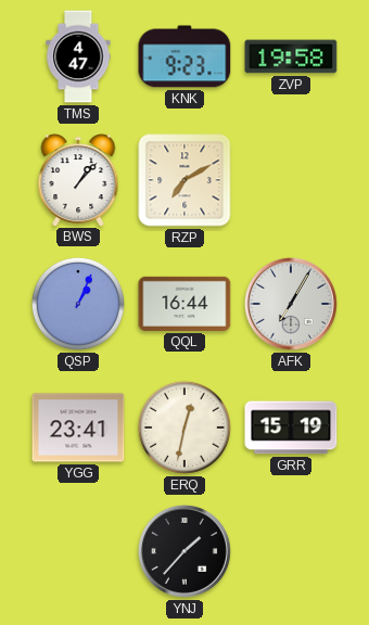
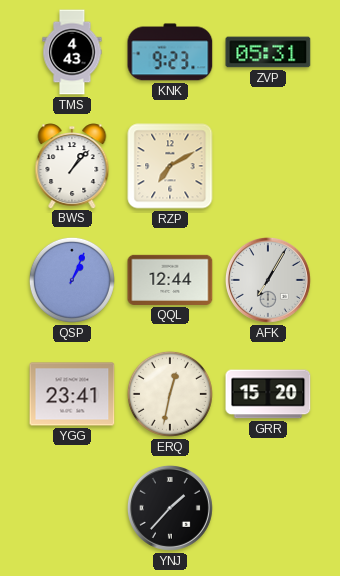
TMS: 4:47 -> 4:43
ZVP: 19:58 -> 05:31
QQL: 16:44 -> 12:44
GRR: 15:19 -> 15:20
